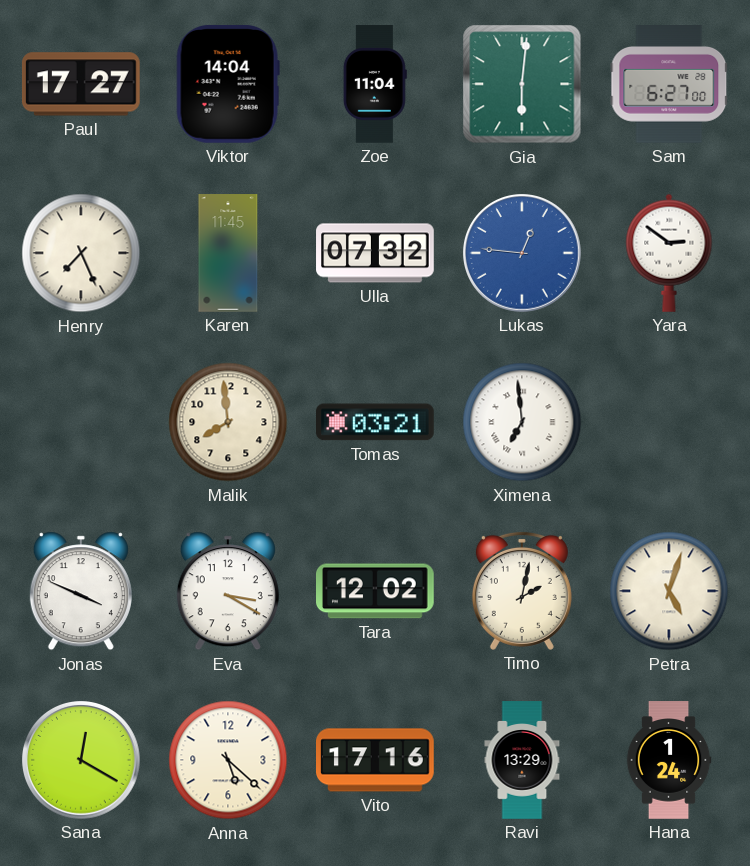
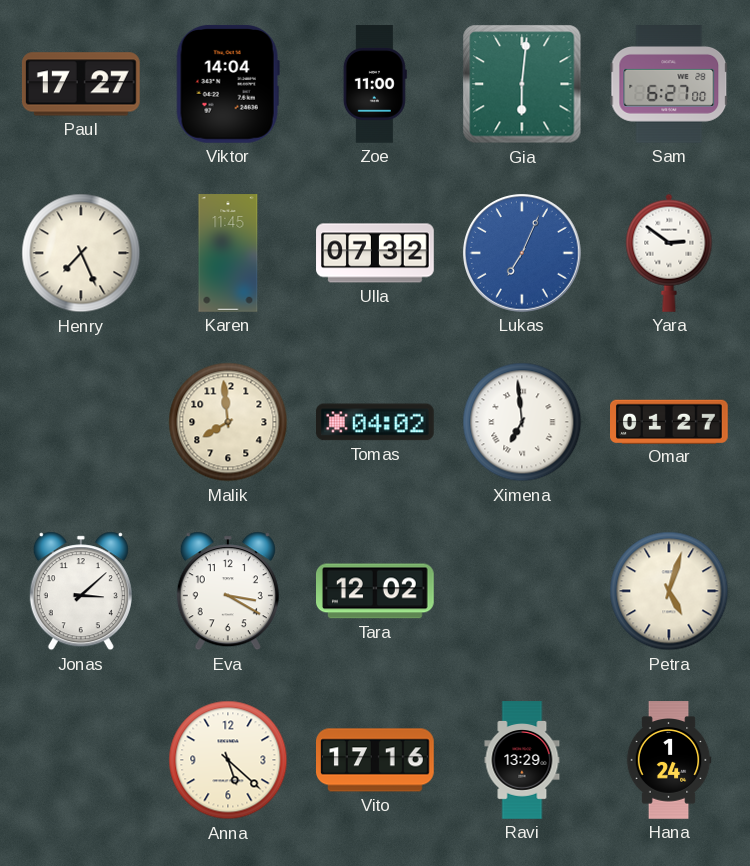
Zoe: 11:04 -> 11:00
Lukas: 12:46 -> 7:04
Tomas: 03:21 -> 04:02
Omar: none -> 01:27
Jonas: 3:49 -> 3:08
Timo: 2:02 -> none
Sana: 12:20 -> none
